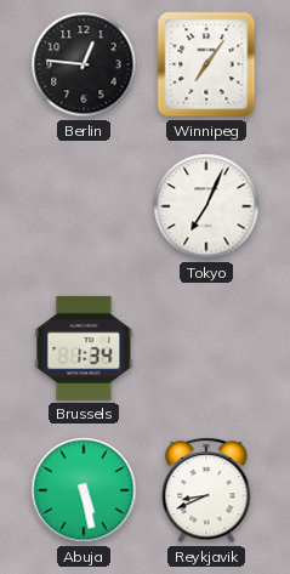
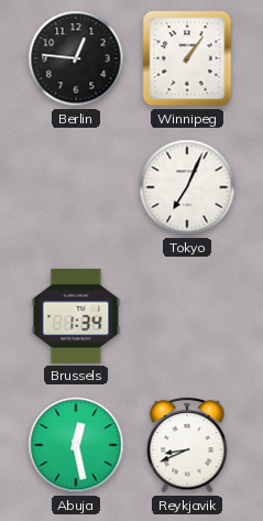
Winnipeg: 7:06 -> 1:06
Abuja: 5:28 -> 12:28
